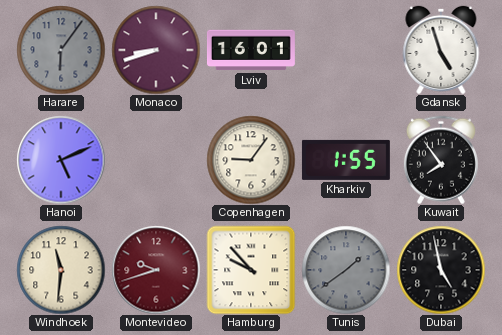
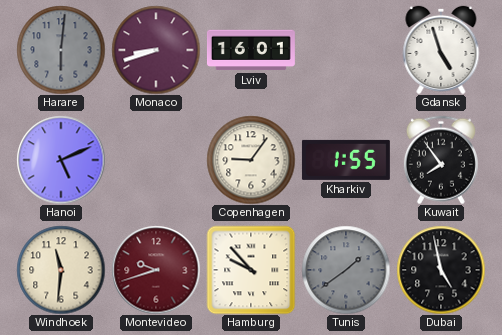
Harare: 6:06 -> 6:01
